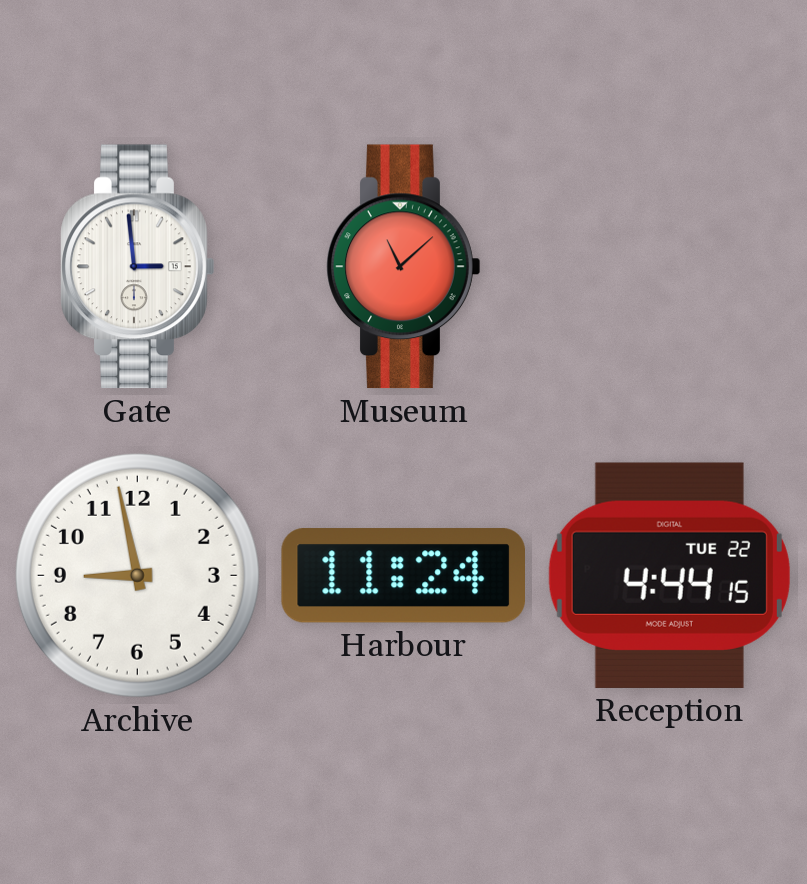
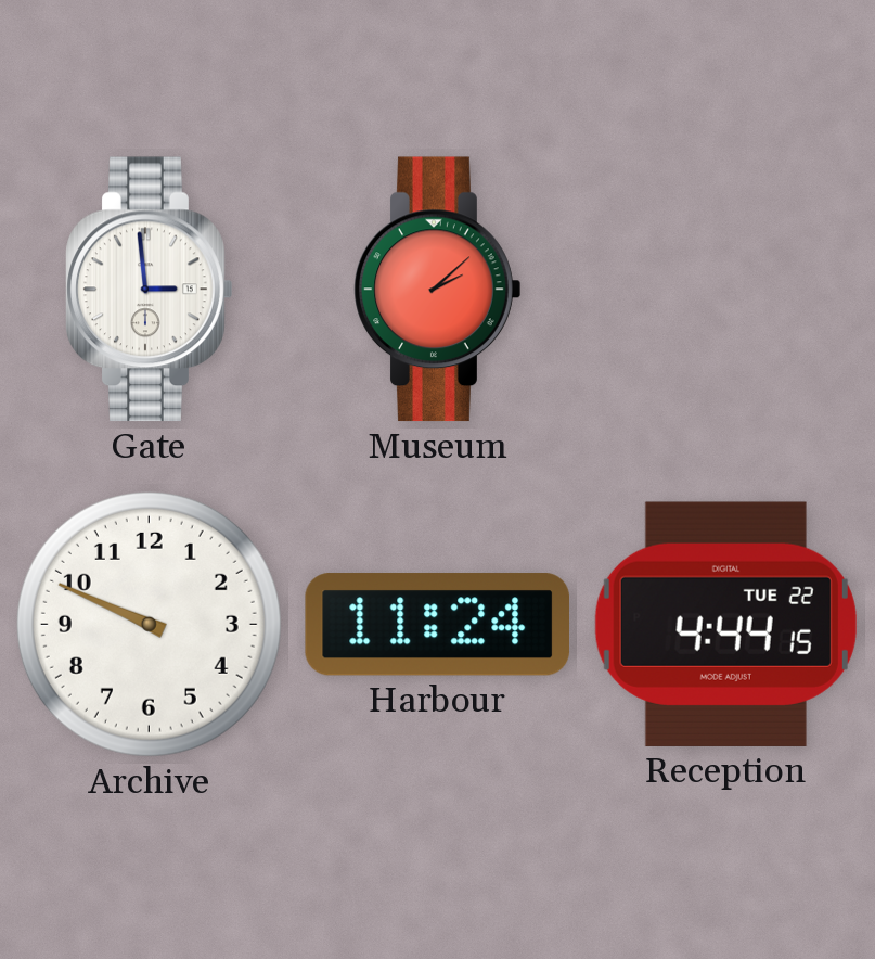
Museum: 11:08 -> 2:08
Archive: 8:58 -> 9:49
